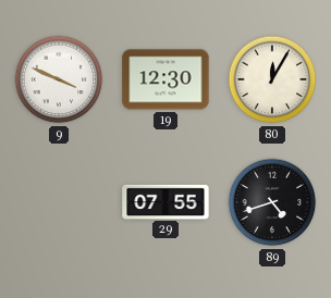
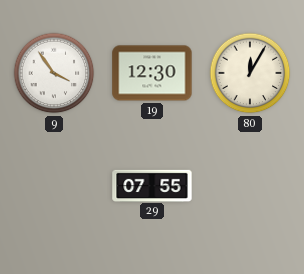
9: 3:49 -> 3:54
89: 4:42 -> none
